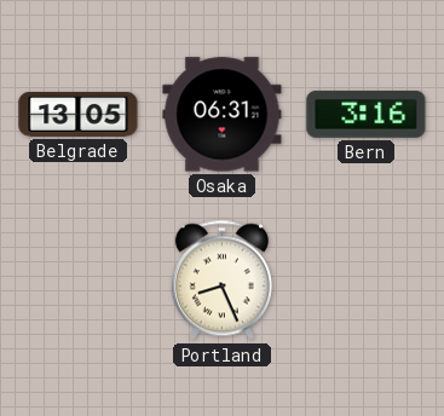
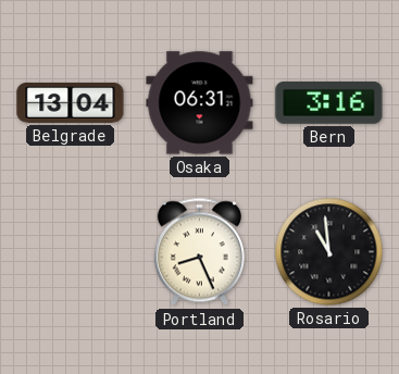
Belgrade: 13:05 -> 13:04
Rosario: none -> 10:59
